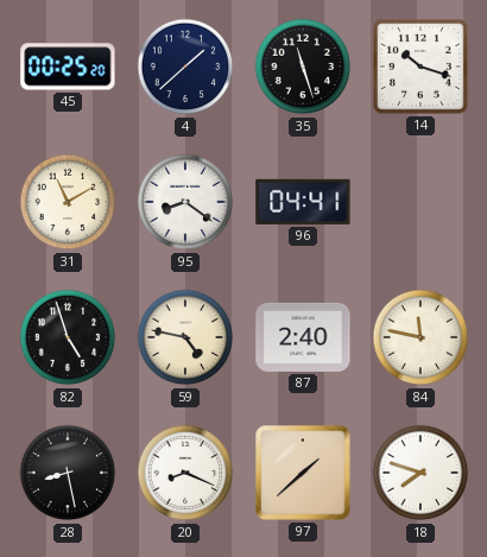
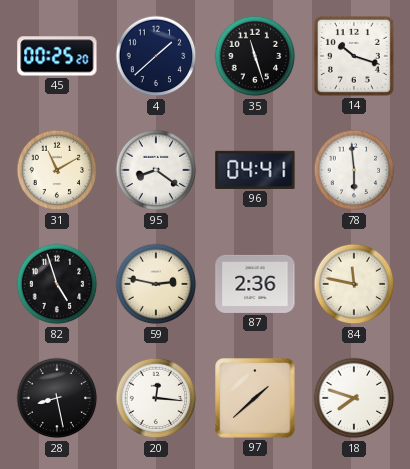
78: none -> 5:59
59: 4:47 -> 2:47
87: 2:40 -> 2:36
20: 8:19 -> 12:16
